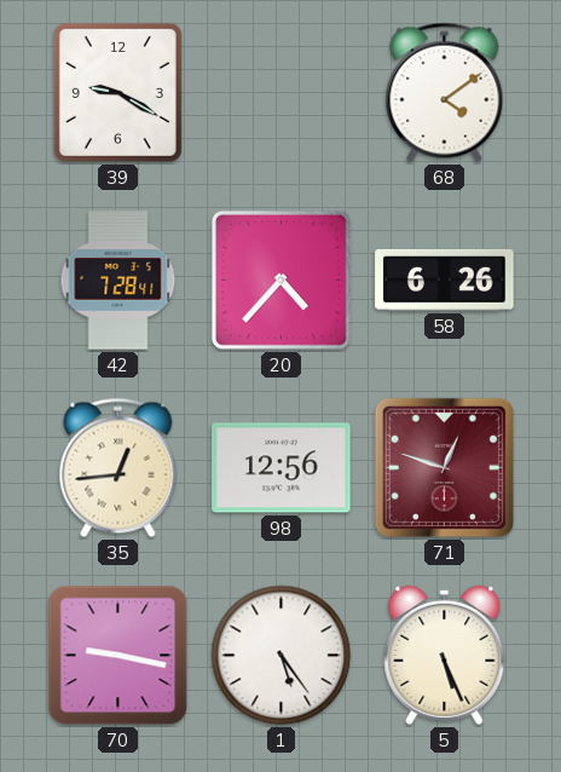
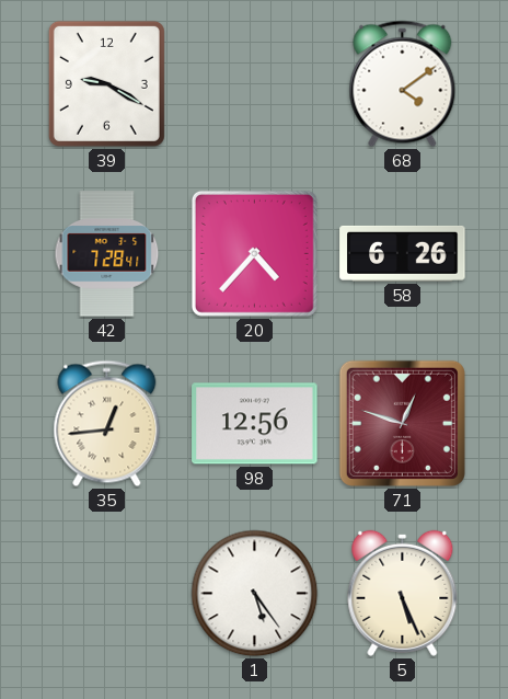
70: 9:17 -> none
